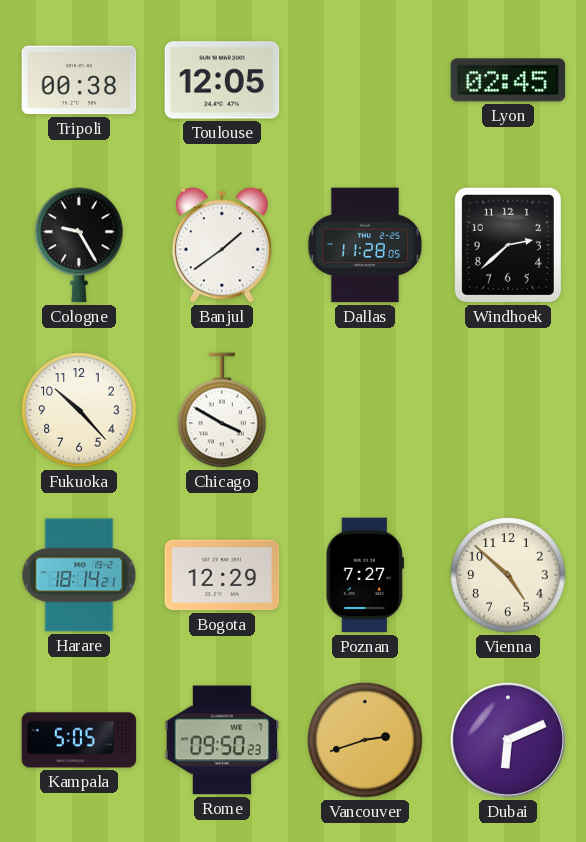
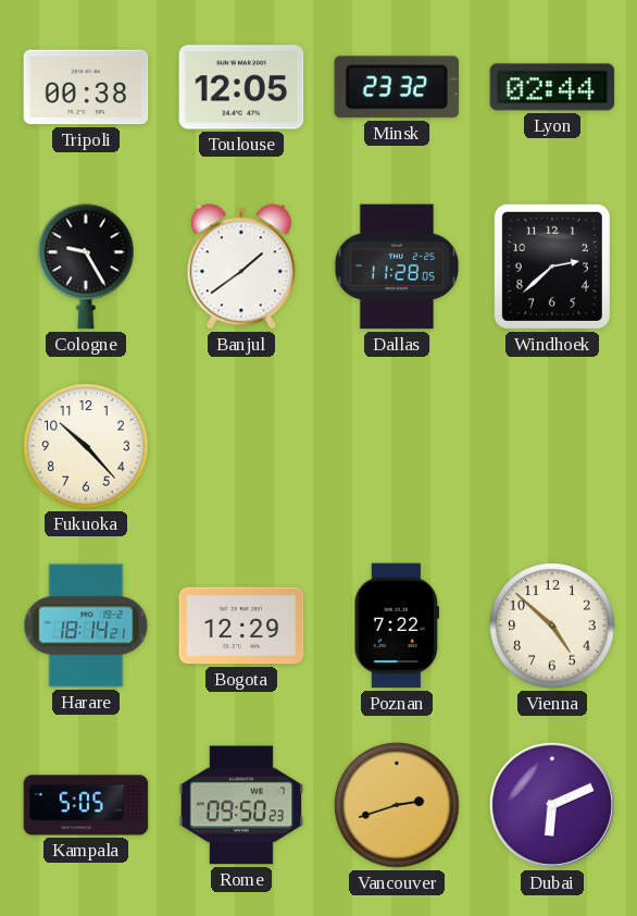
Minsk: none -> 23:32
Lyon: 02:45 -> 02:44
Chicago: 3:50 -> none
Poznan: 7:27 -> 7:22
